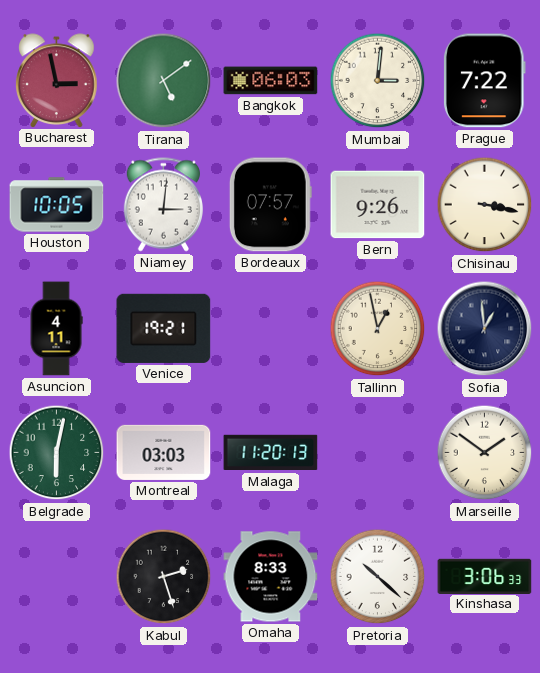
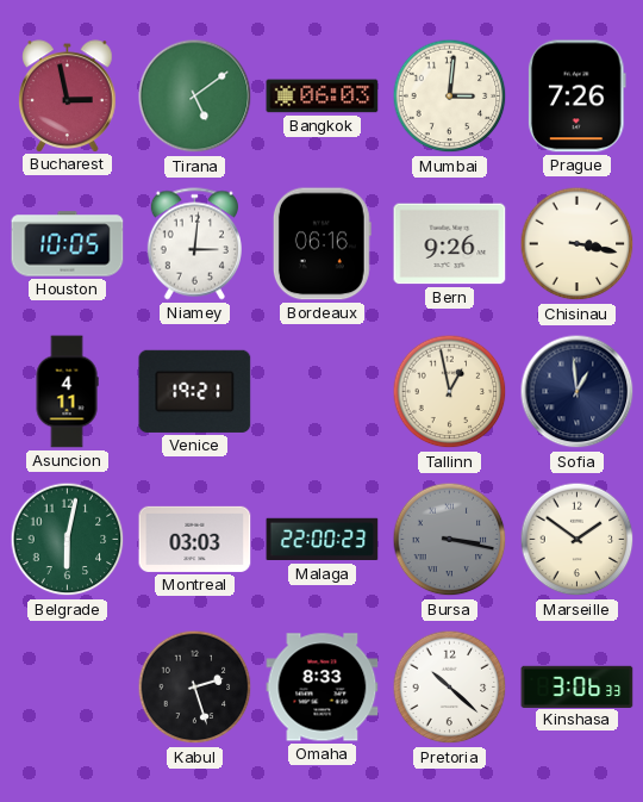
Prague: 7:22 -> 7:26
Bordeaux: 07:57 -> 06:16
Malaga: 11:20 -> 22:00
Bursa: none -> 3:17
